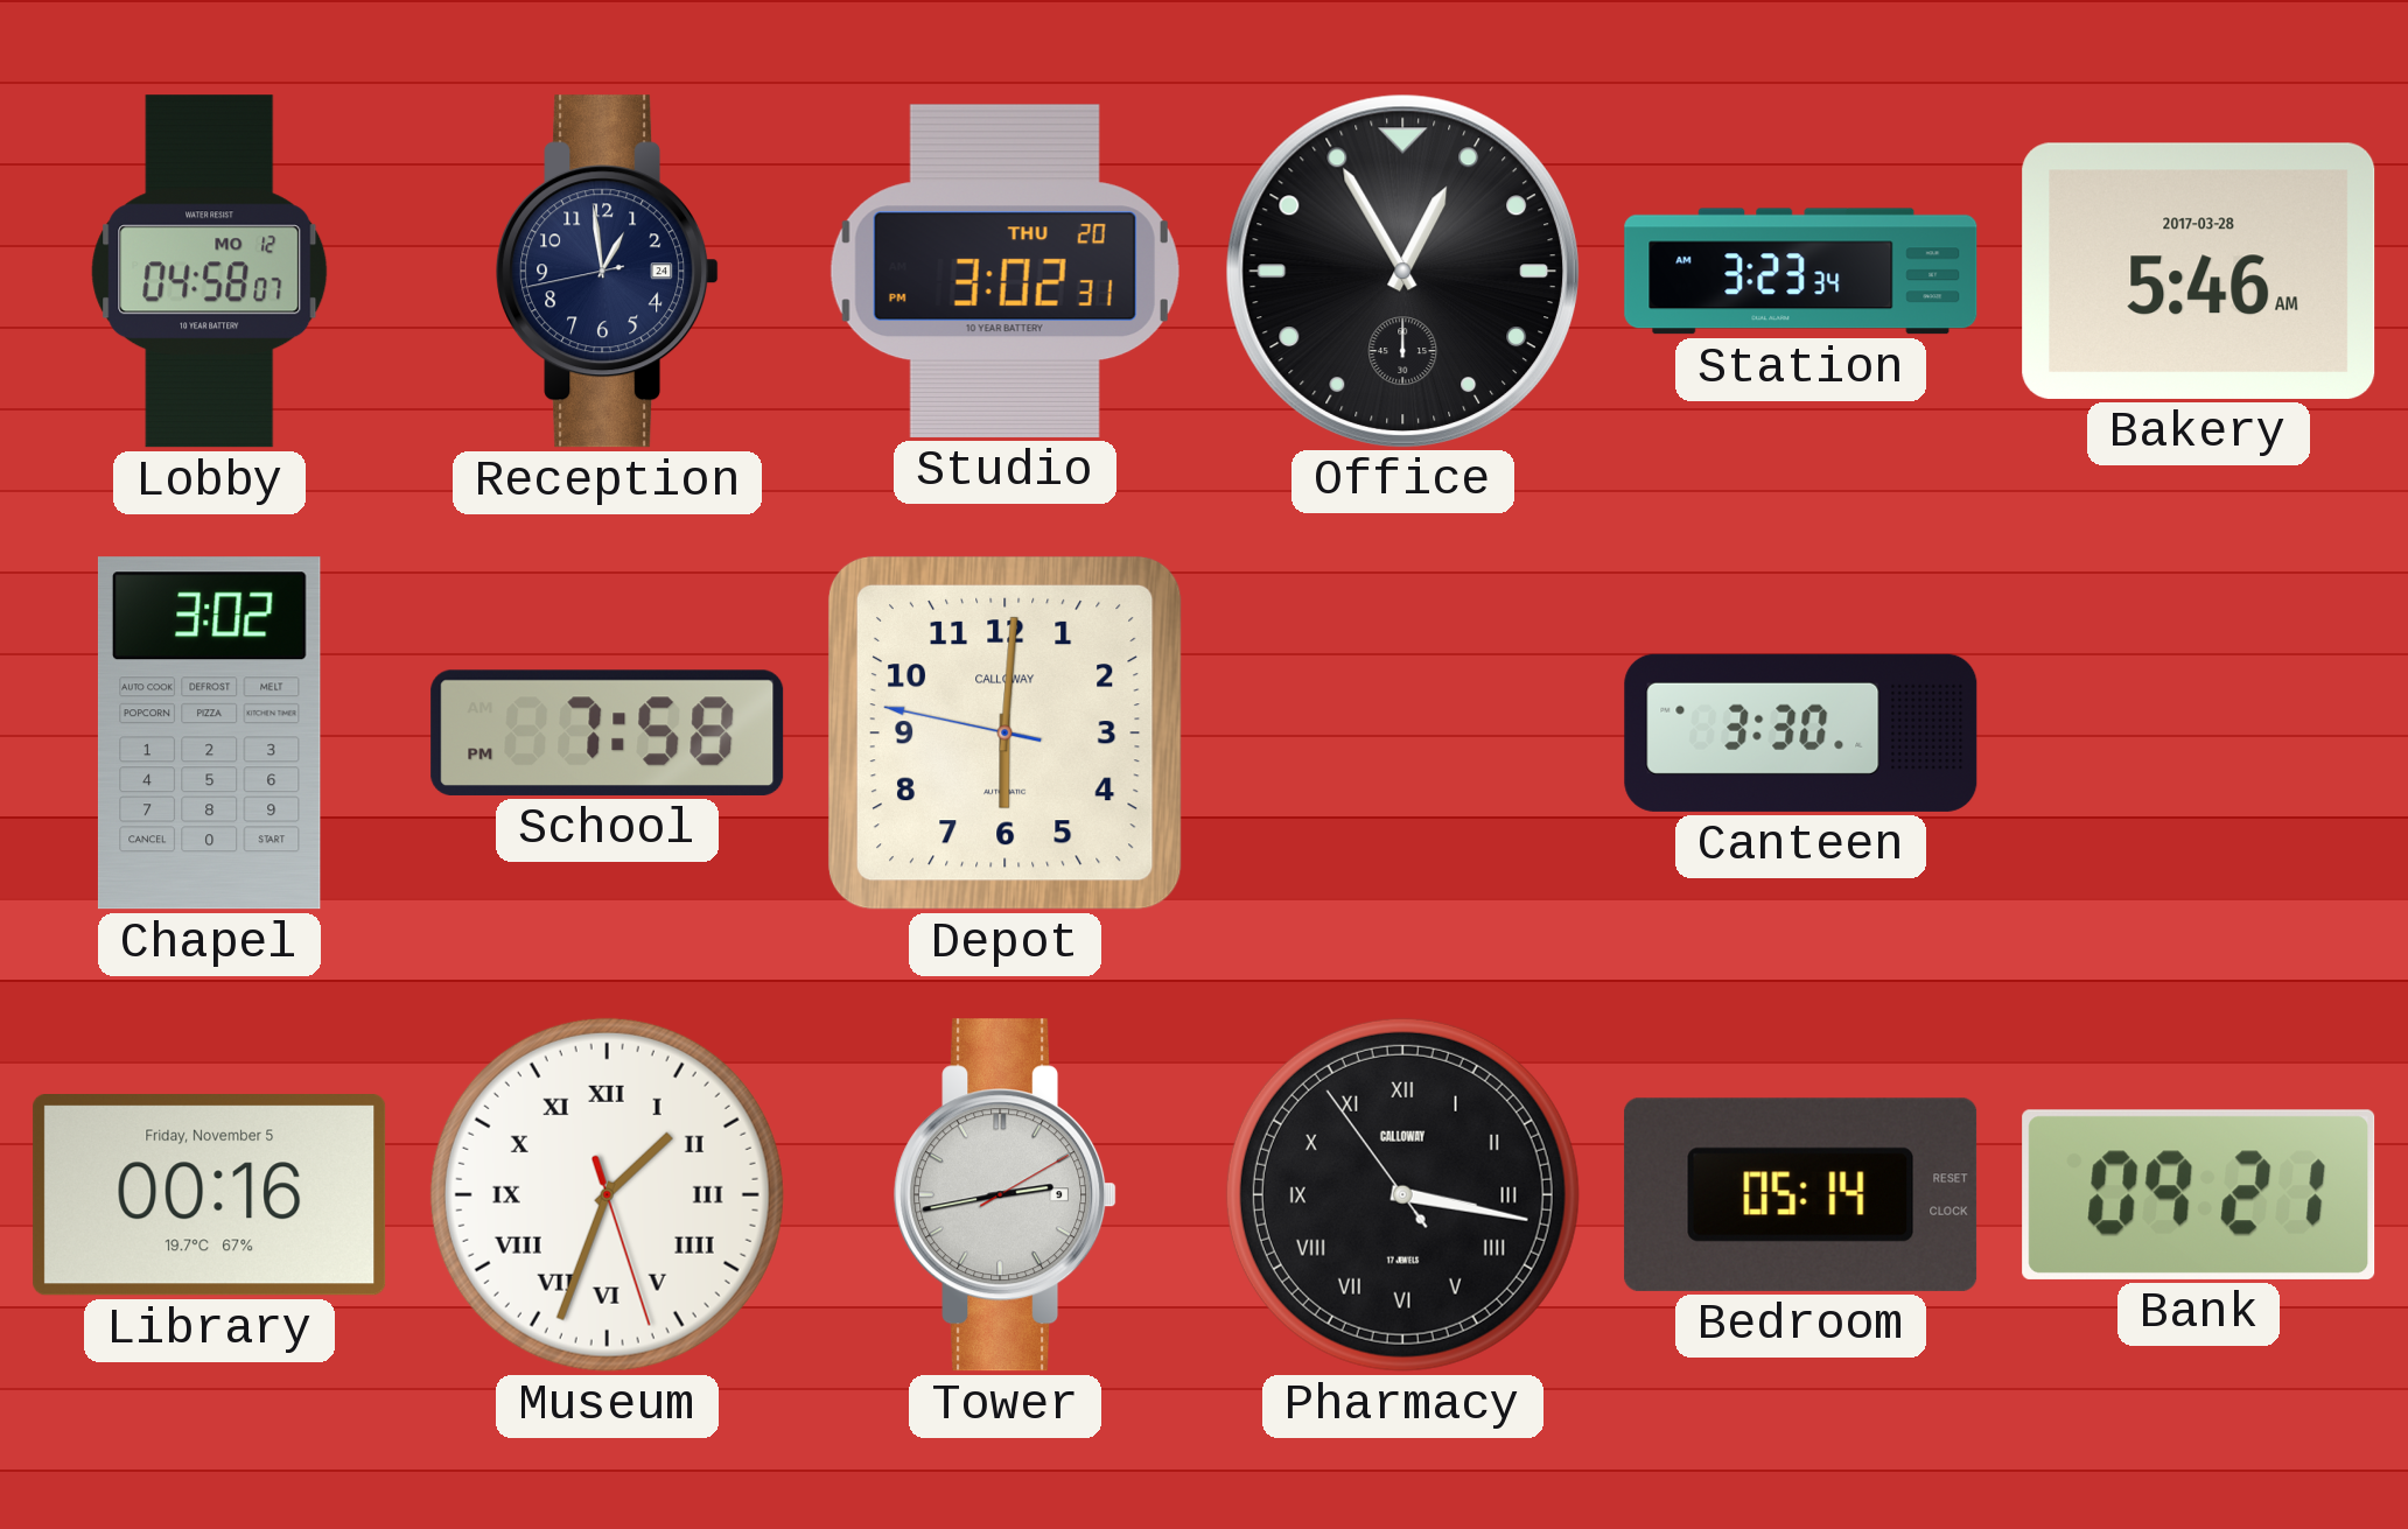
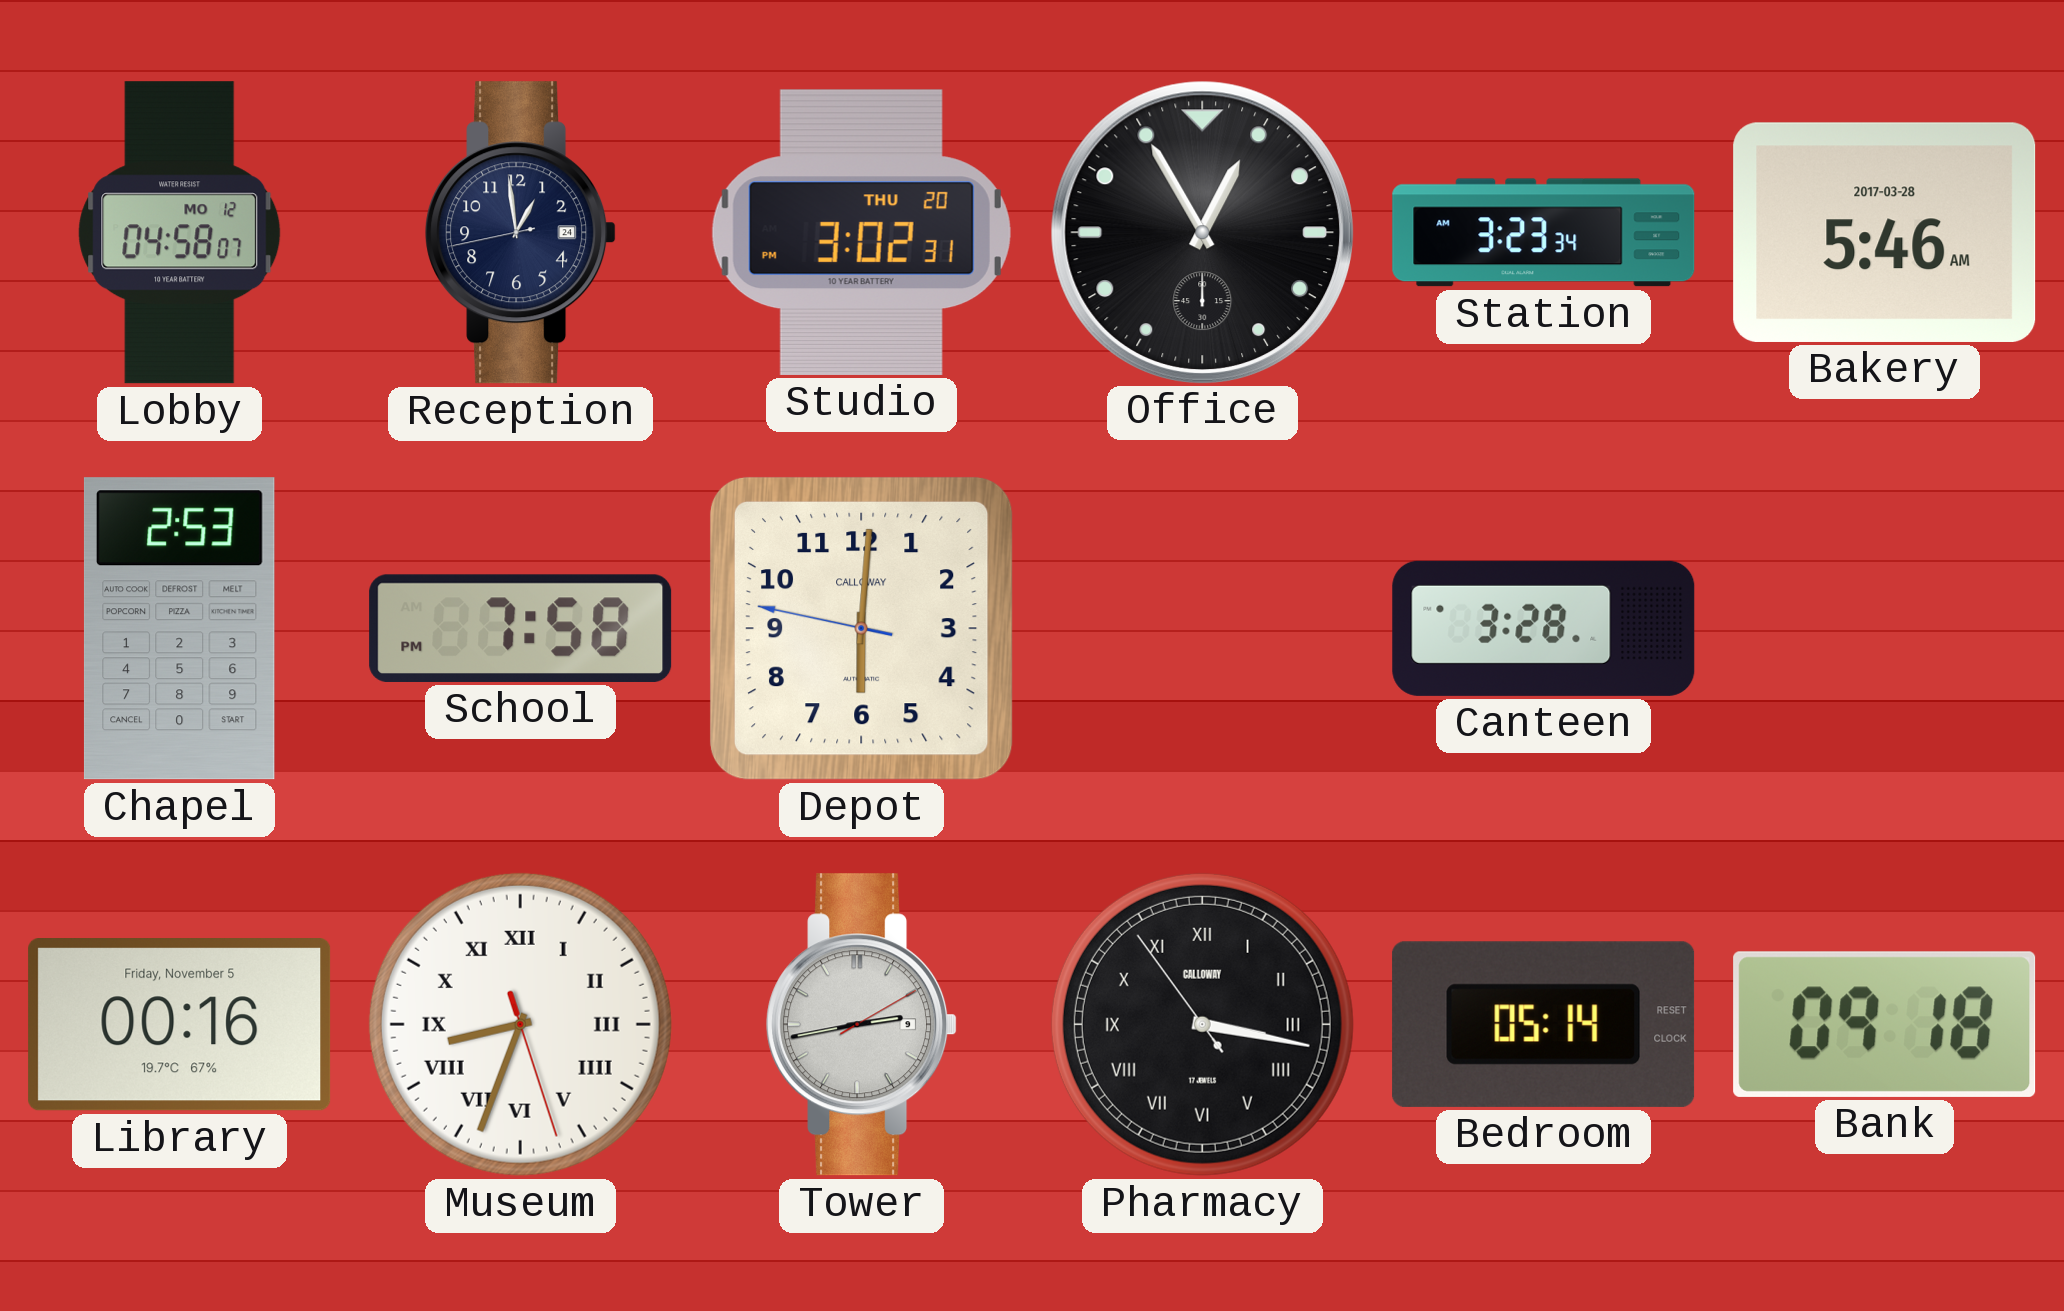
Chapel: 3:02 -> 2:53
Canteen: 3:30 -> 3:28
Museum: 1:33 -> 8:33
Bank: 09:21 -> 09:18
